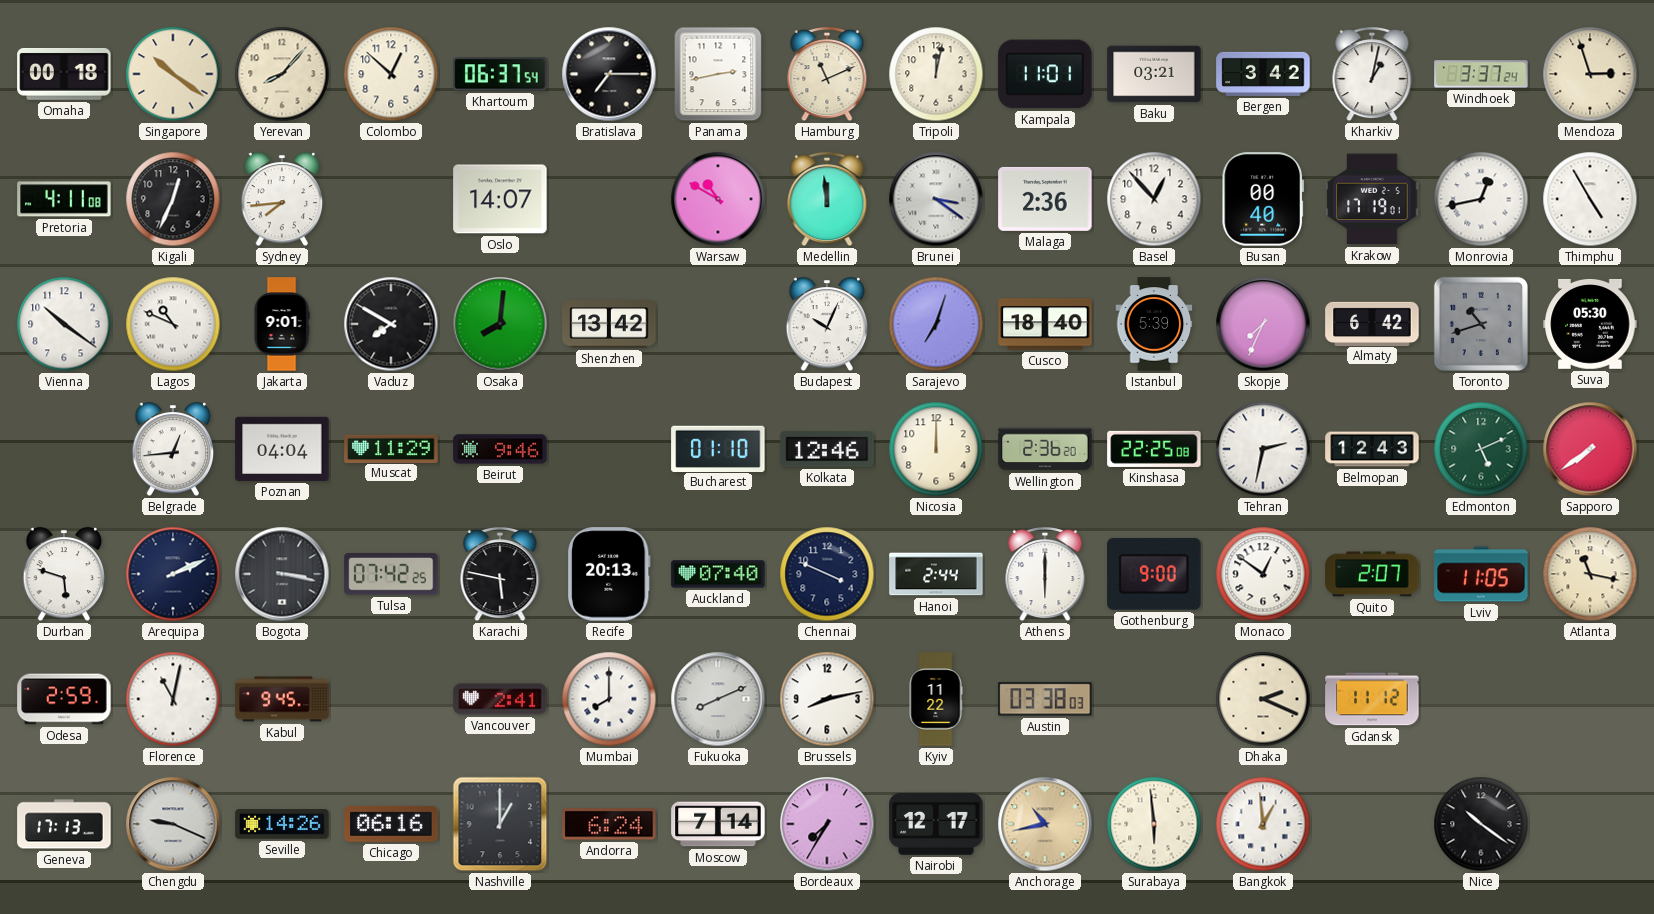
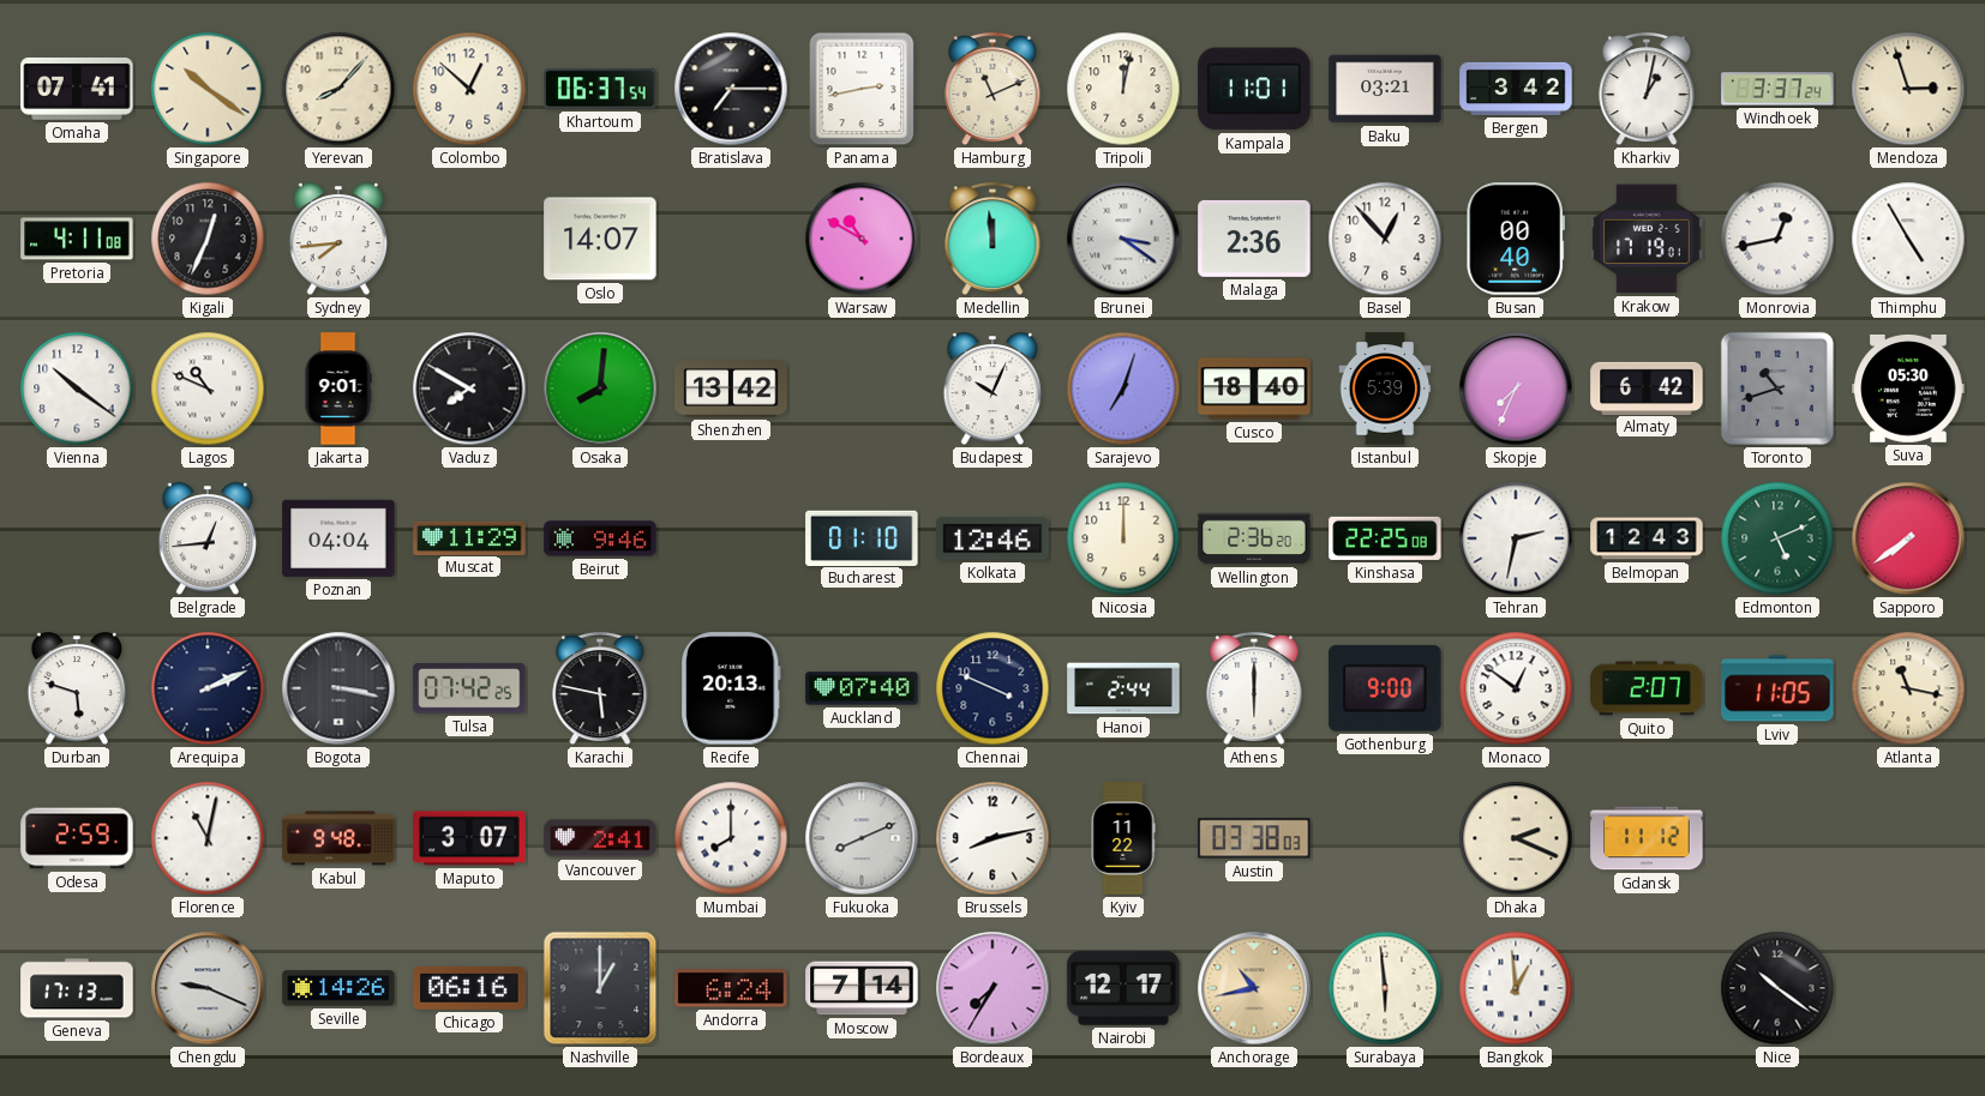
Omaha: 00:18 -> 07:41
Kabul: 9:45 -> 9:48
Maputo: none -> 3:07
